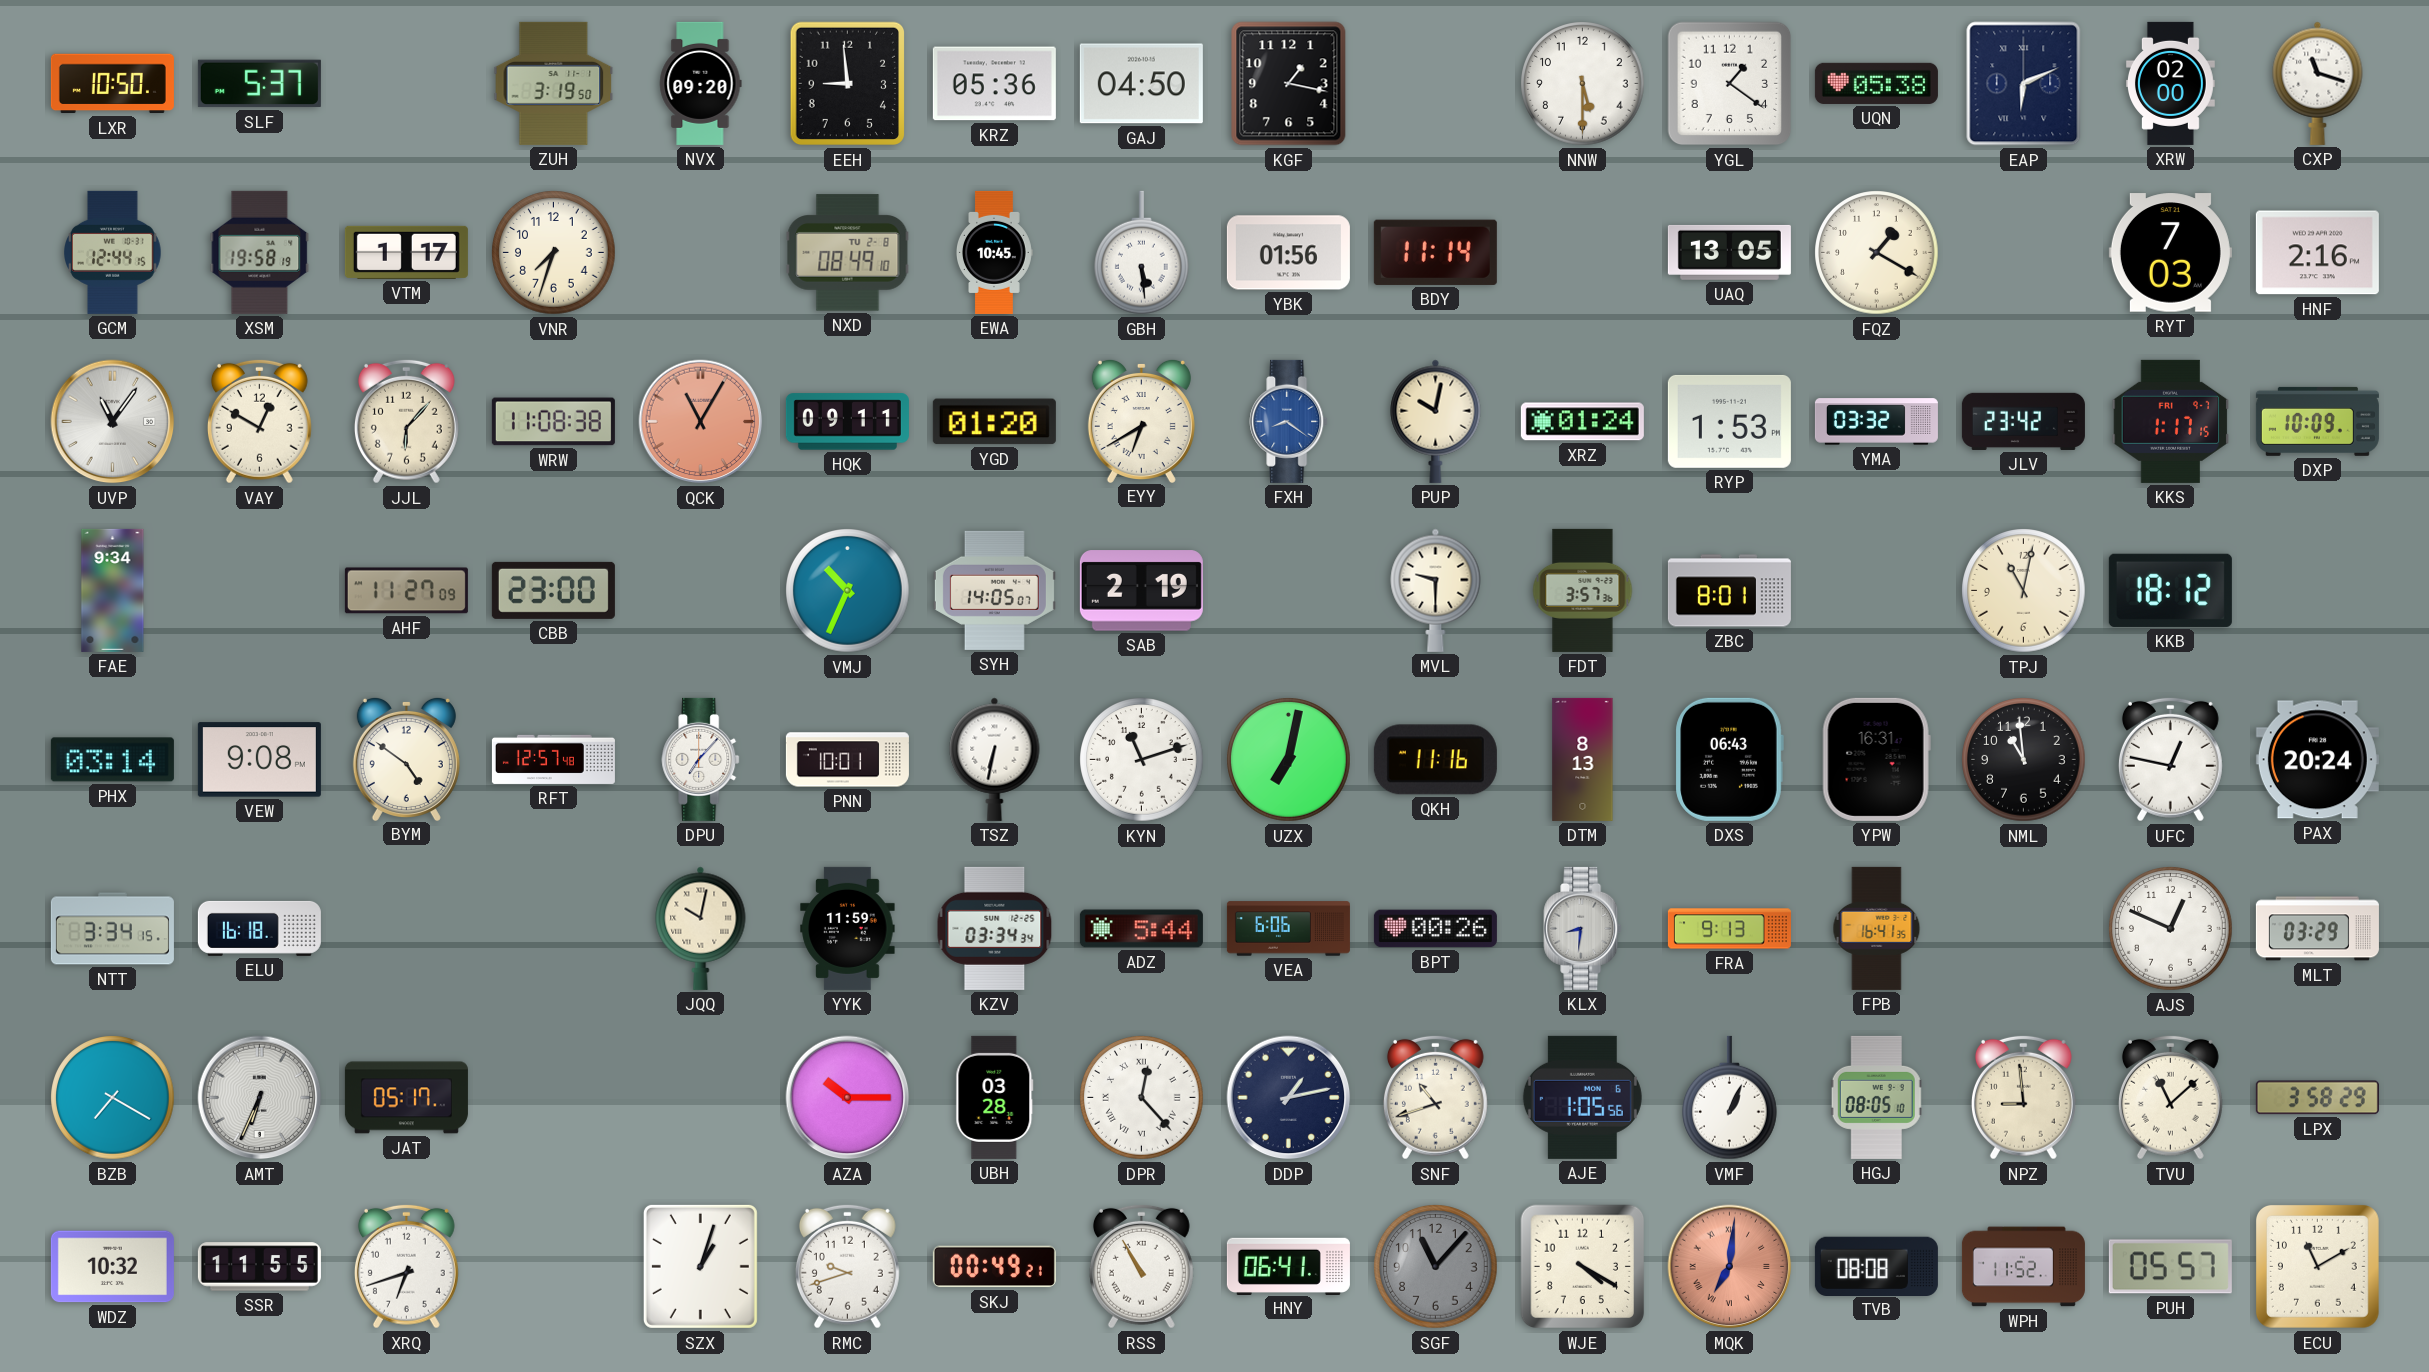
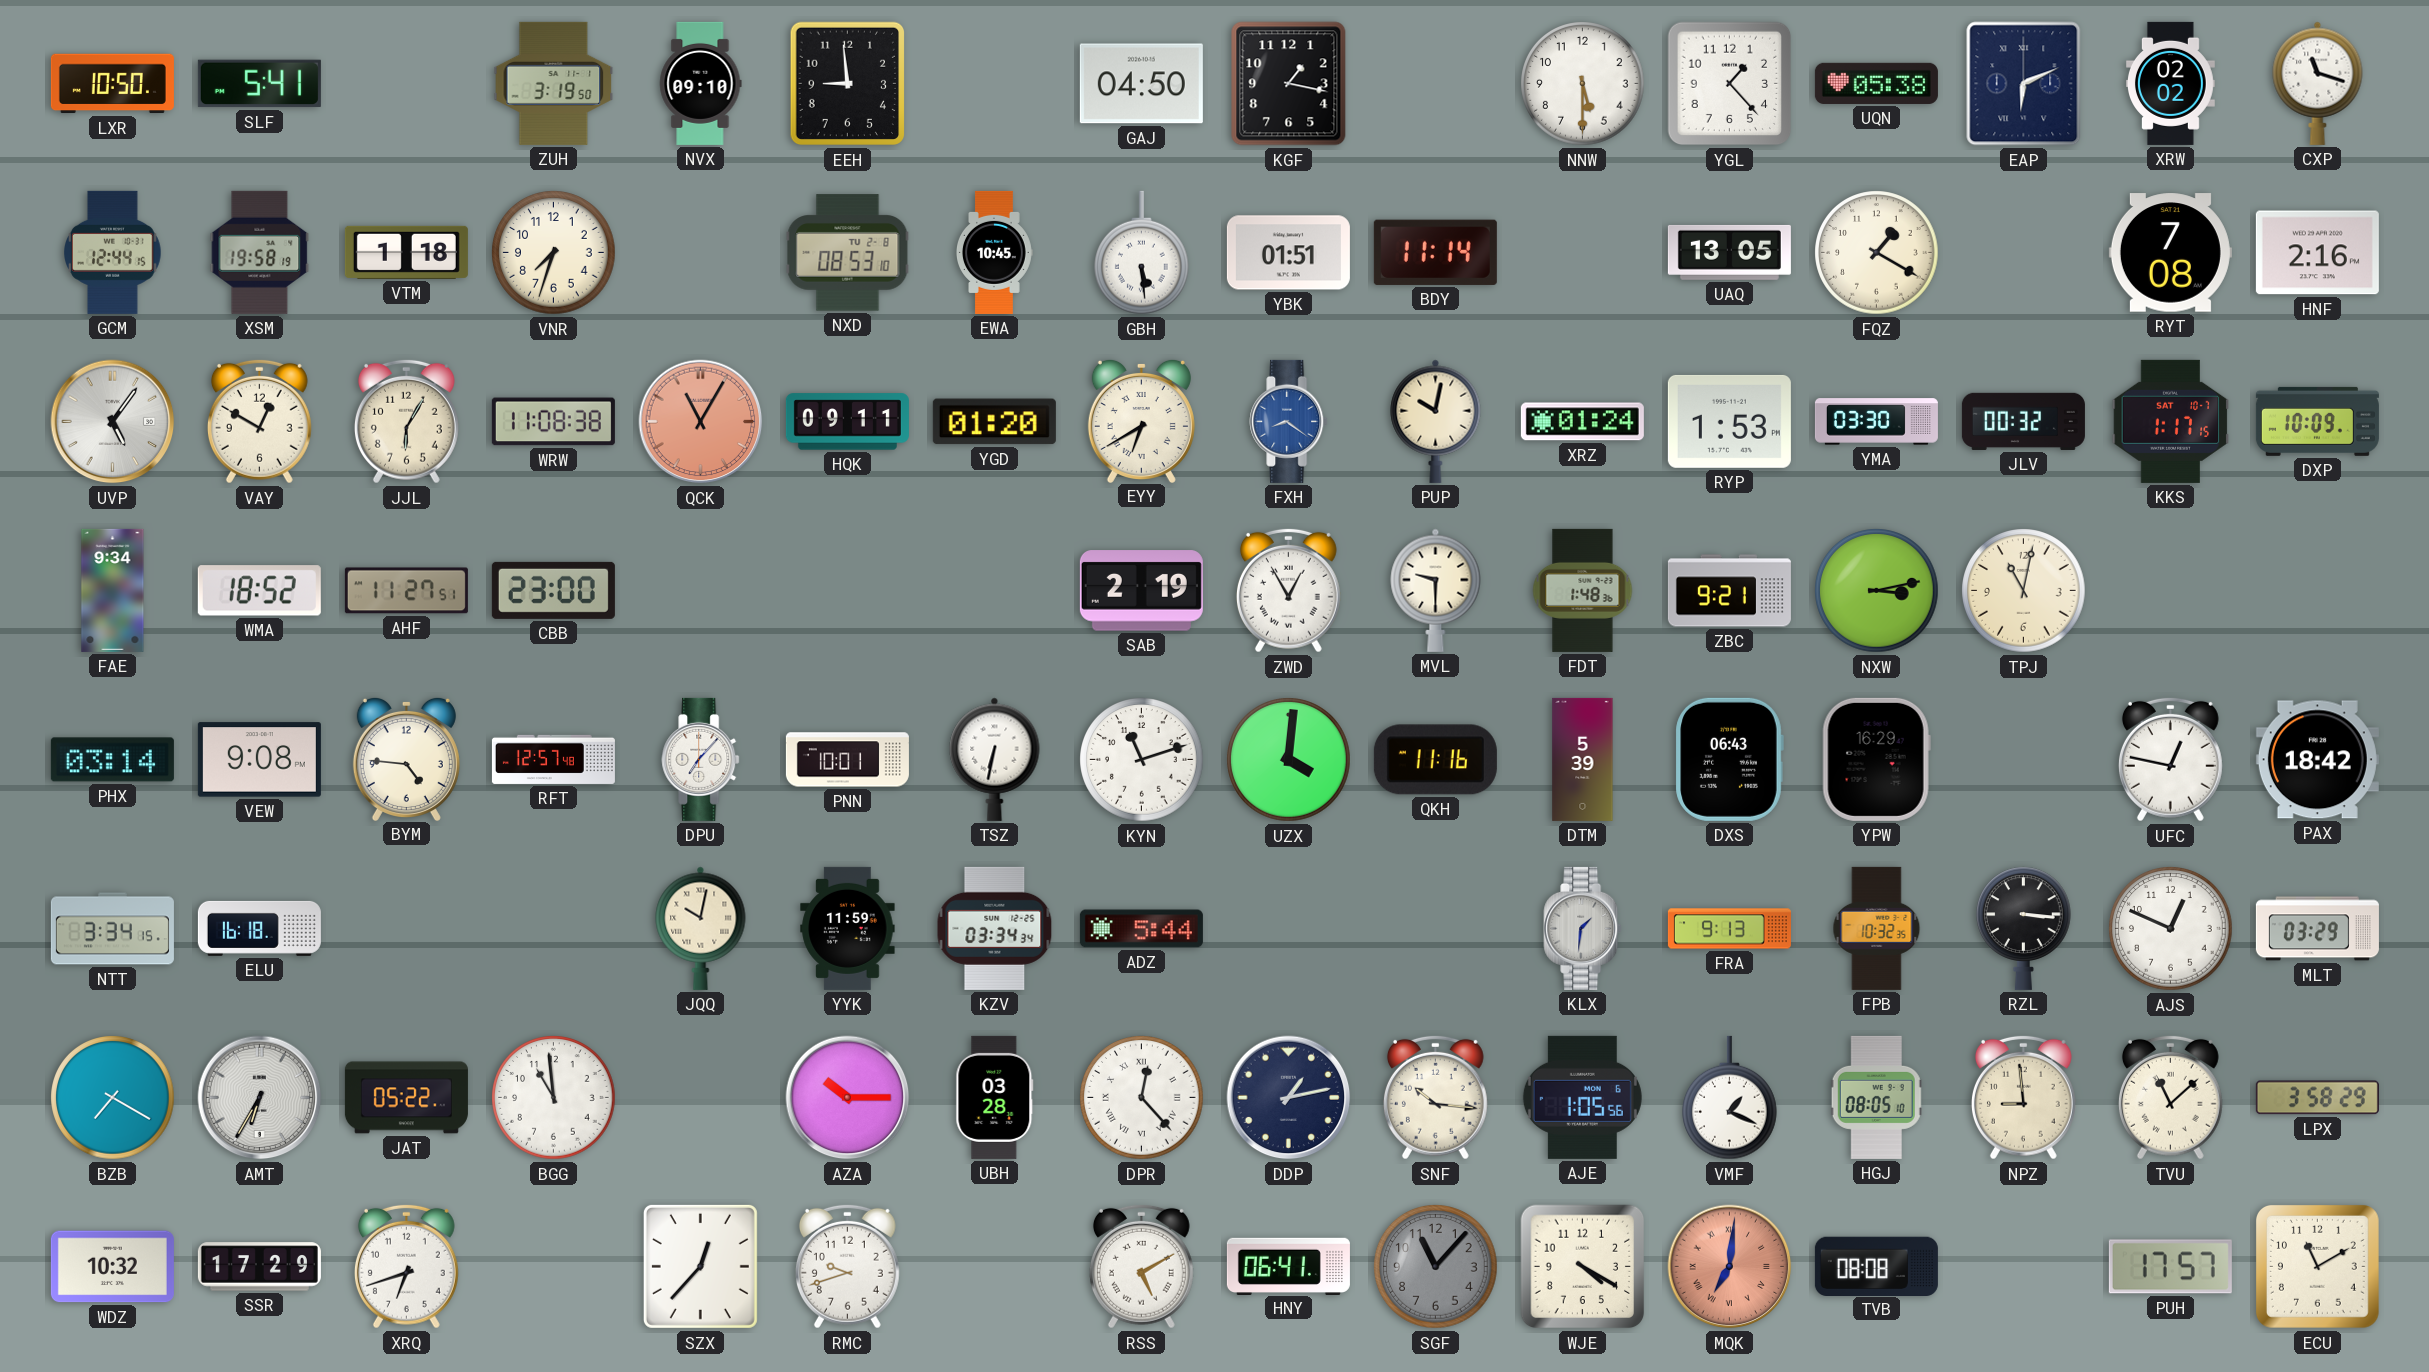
SLF: 5:37 -> 5:41
NVX: 09:20 -> 09:10
KRZ: 05:36 -> none
YGL: 1:21 -> 1:23
XRW: 02:00 -> 02:02
VTM: 1:17 -> 1:18
NXD: 08:49 -> 08:53
YBK: 01:56 -> 01:51
RYT: 7:03 -> 7:08
UVP: 11:06 -> 5:06
JJL: 6:07 -> 6:05
YMA: 03:32 -> 03:30
JLV: 23:42 -> 00:32
KKS date: FRI 9-7 -> SAT 10-7
WMA: none -> 18:52
AHF: 11:27:09 -> 11:27:51
VMJ: 10:34 -> none
SYH: 14:05 -> none
ZWD: none -> 12:55
FDT: 3:57 -> 1:48
ZBC: 8:01 -> 9:21
NXW: none -> 3:13
KKB: 18:12 -> none
BYM: 4:51 -> 4:46
UZX: 7:02 -> 4:01
DTM: 8:13 -> 5:39
YPW: 16:31 -> 16:29
NML: 10:59 -> none
PAX: 20:24 -> 18:42
VEA: 6:06 -> none
BPT: 00:26 -> none
KLX: 8:31 -> 1:31
FPB: 16:41 -> 10:32
RZL: none -> 3:16
AMT: 6:34 -> 6:35
JAT: 05:17 -> 05:22
BGG: none -> 10:59
SNF: 10:42 -> 10:16
VMF: 1:04 -> 1:19
SSR: 11:55 -> 17:29
SZX: 1:03 -> 12:37
SKJ: 00:49 -> none
RSS: 10:55 -> 5:10
WPH: 11:52 -> none
PUH: 05:57 -> 17:57
